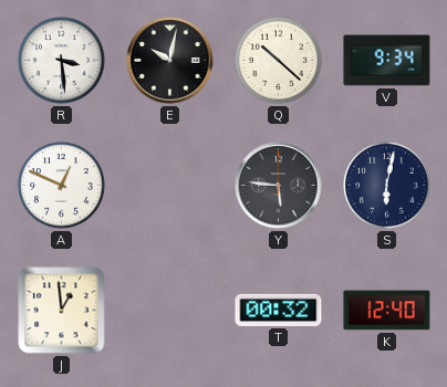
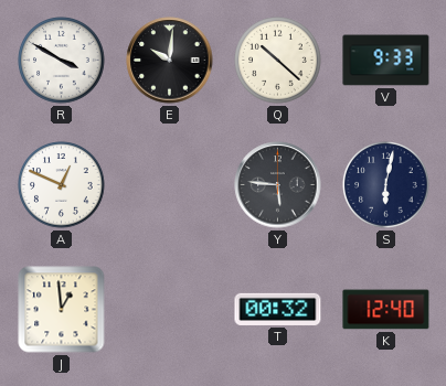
R: 3:29 -> 3:50
E: 10:02 -> 10:01
V: 9:34 -> 9:33
